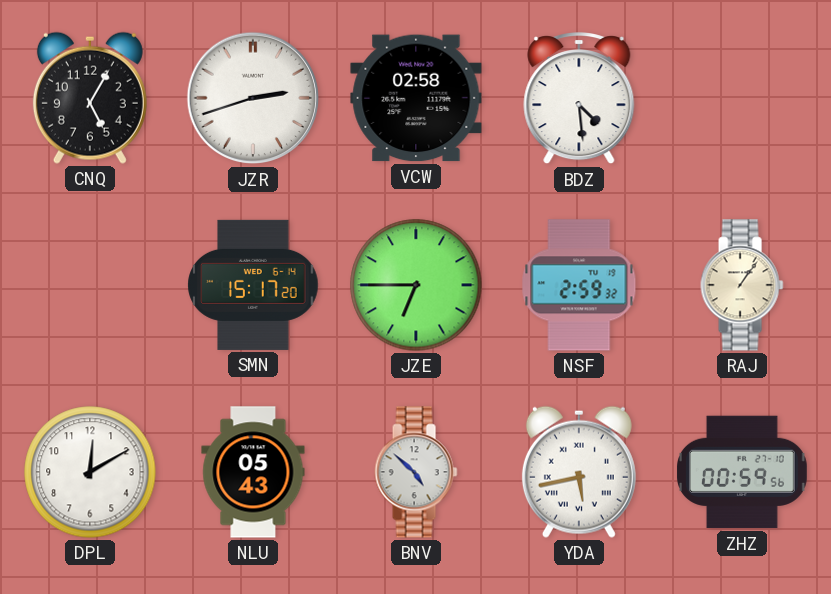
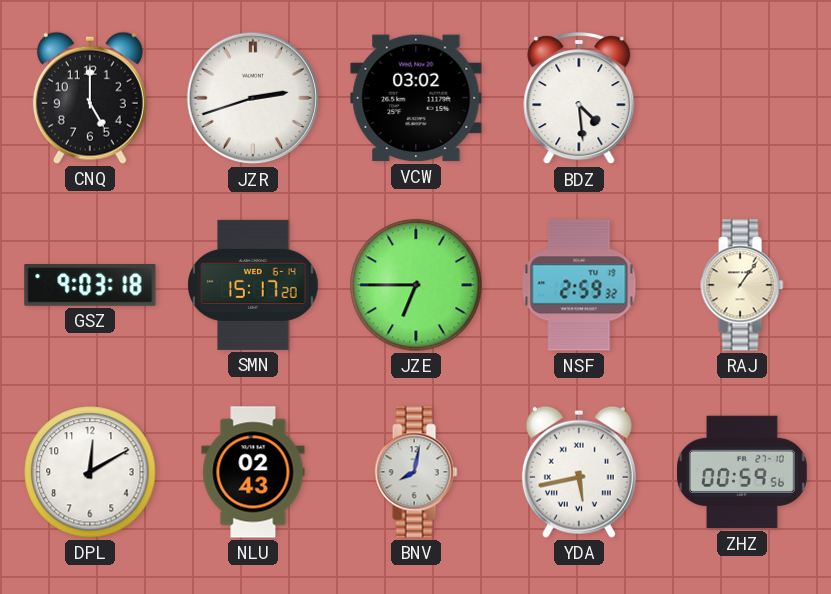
CNQ: 5:05 -> 5:00
VCW: 02:58 -> 03:02
GSZ: none -> 9:03
NLU: 05:43 -> 02:43
BNV: 4:52 -> 8:02
